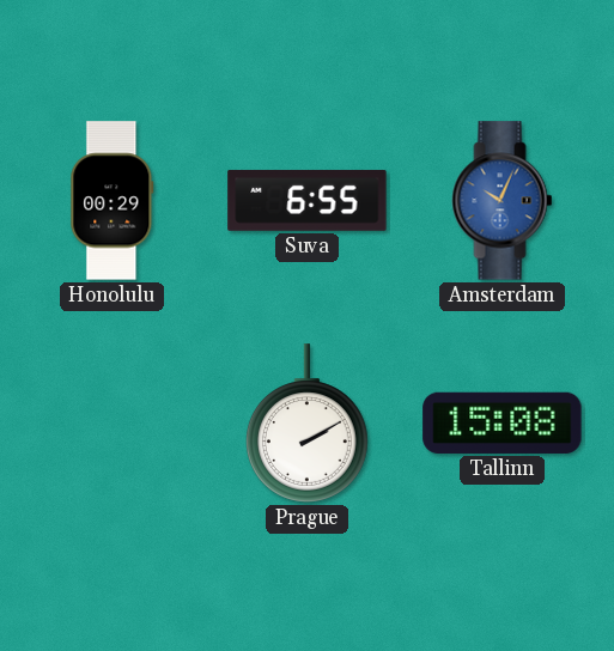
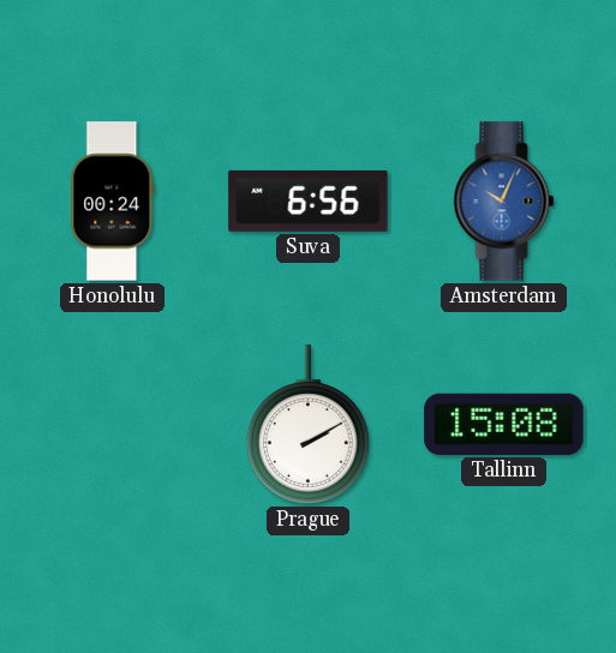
Honolulu: 00:29 -> 00:24
Suva: 6:55 -> 6:56
